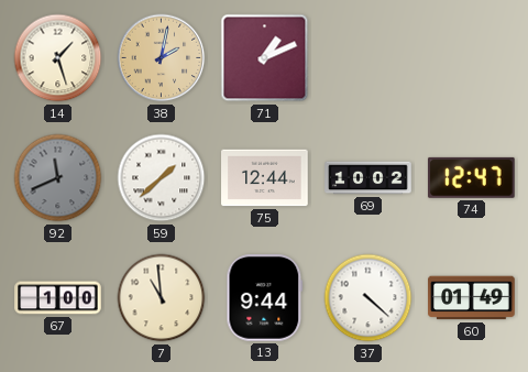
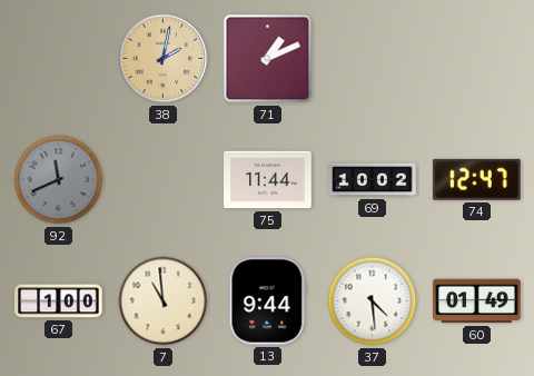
14: 1:27 -> none
59: 1:38 -> none
75: 12:44 -> 11:44
37: 4:22 -> 4:29
